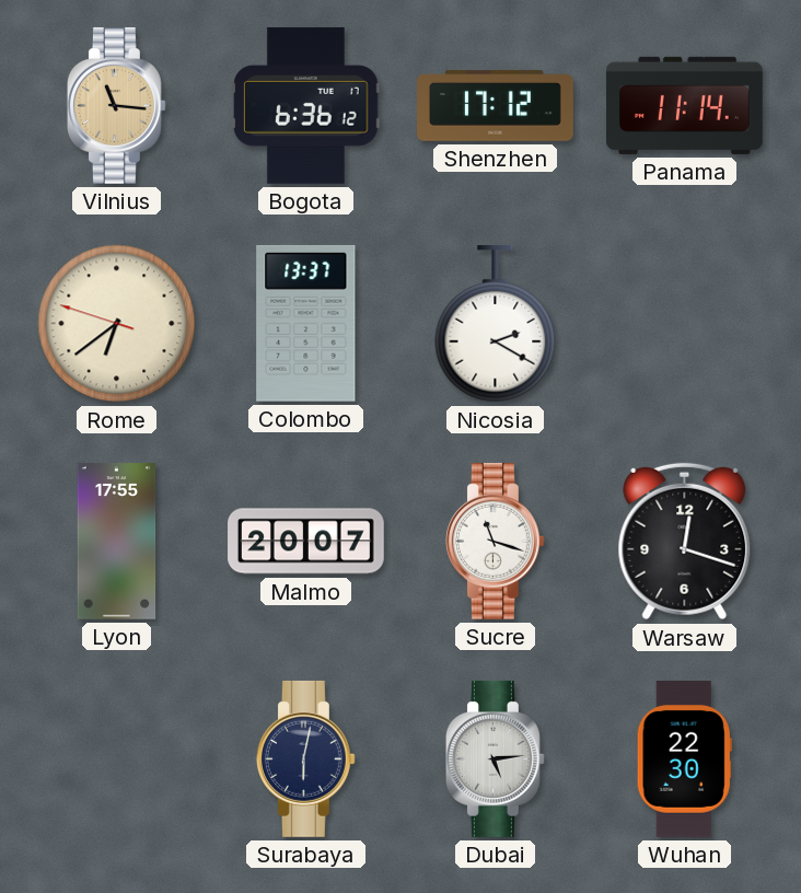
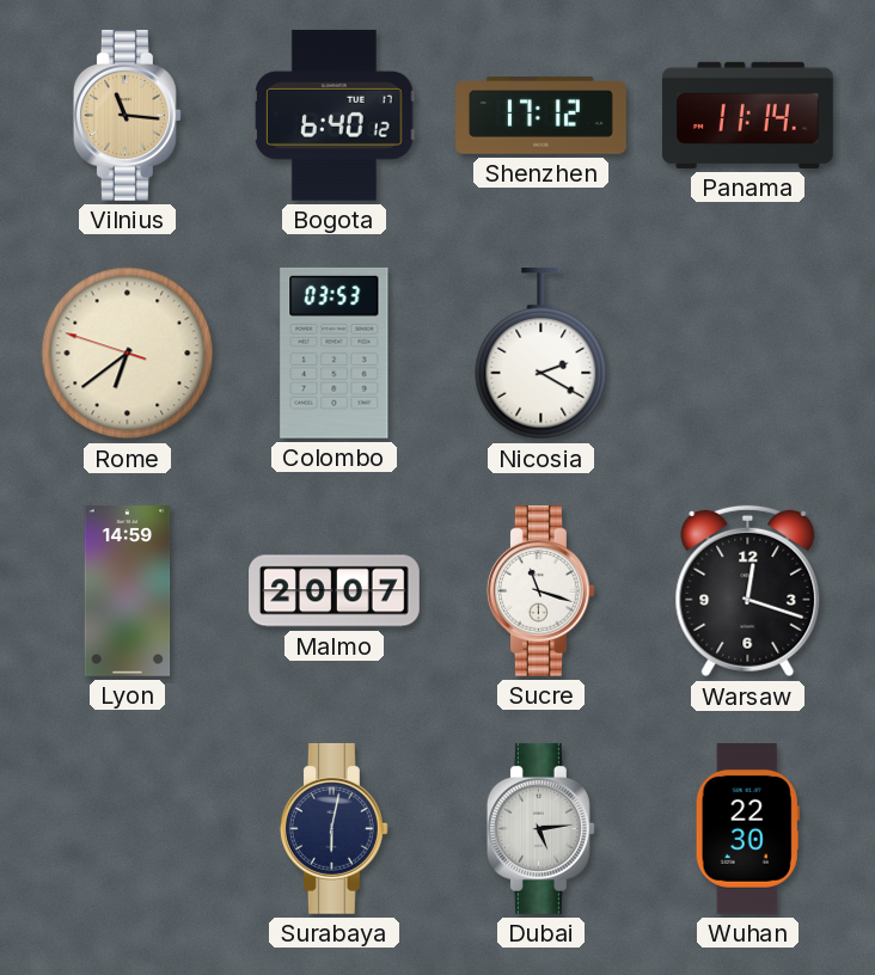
Bogota: 6:36 -> 6:40
Colombo: 13:37 -> 03:53
Lyon: 17:55 -> 14:59
